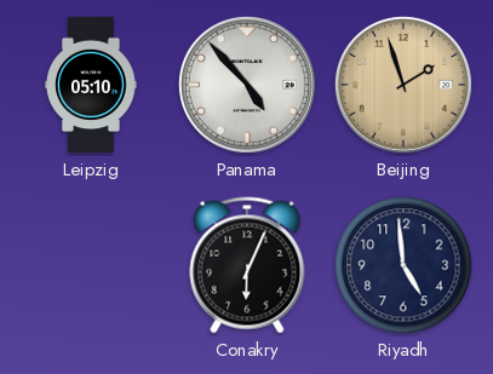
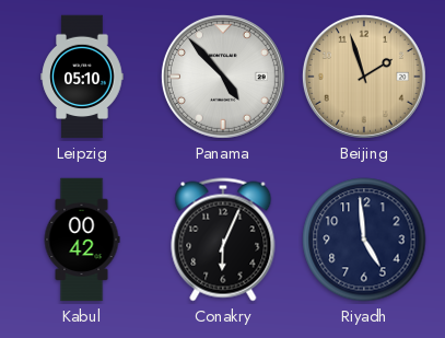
Kabul: none -> 00:42
